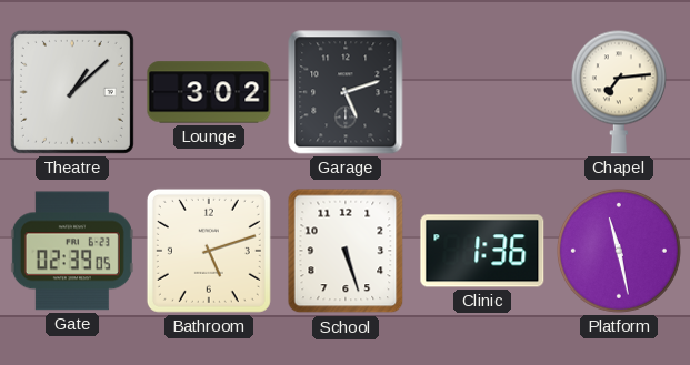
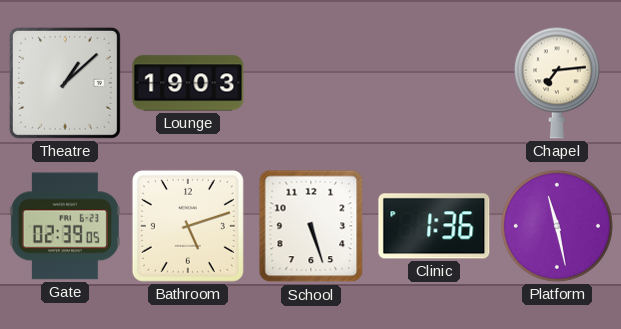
Lounge: 3:02 -> 19:03
Garage: 5:12 -> none
